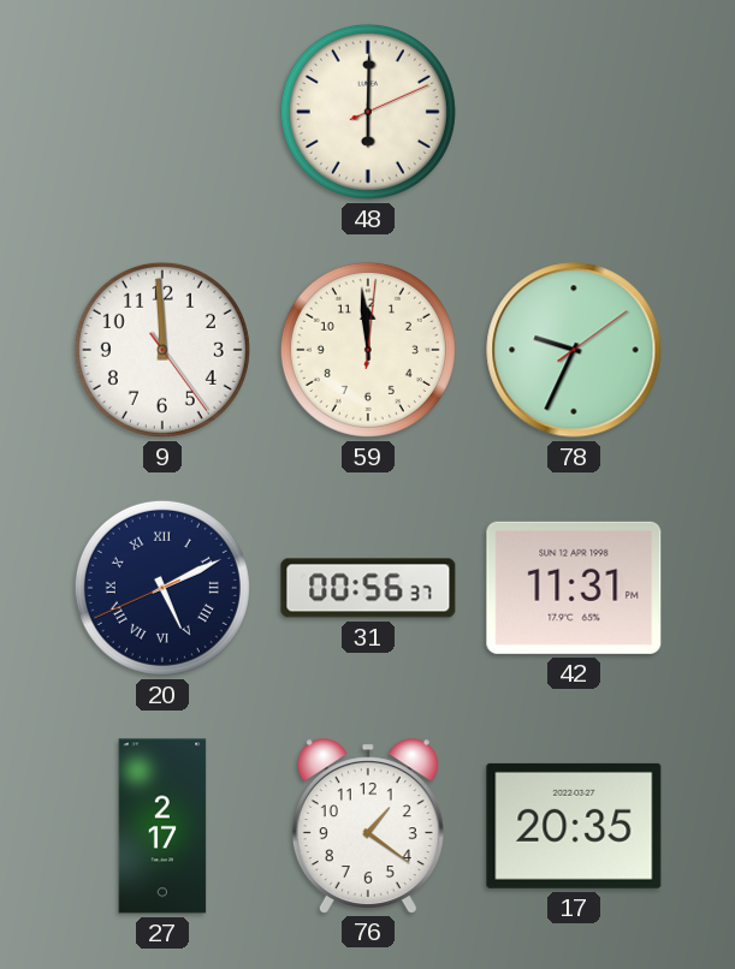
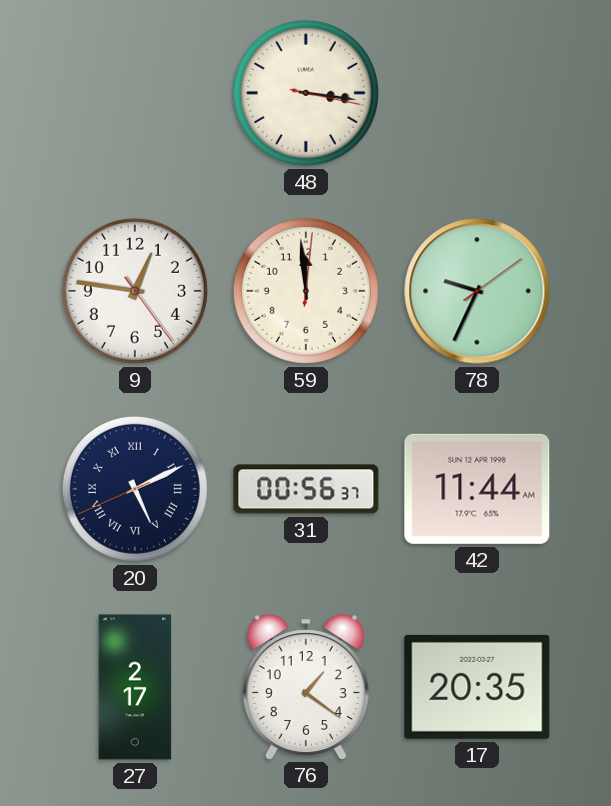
48: 6:00 -> 3:16
9: 11:59 -> 12:46
42: 11:31 -> 11:44
